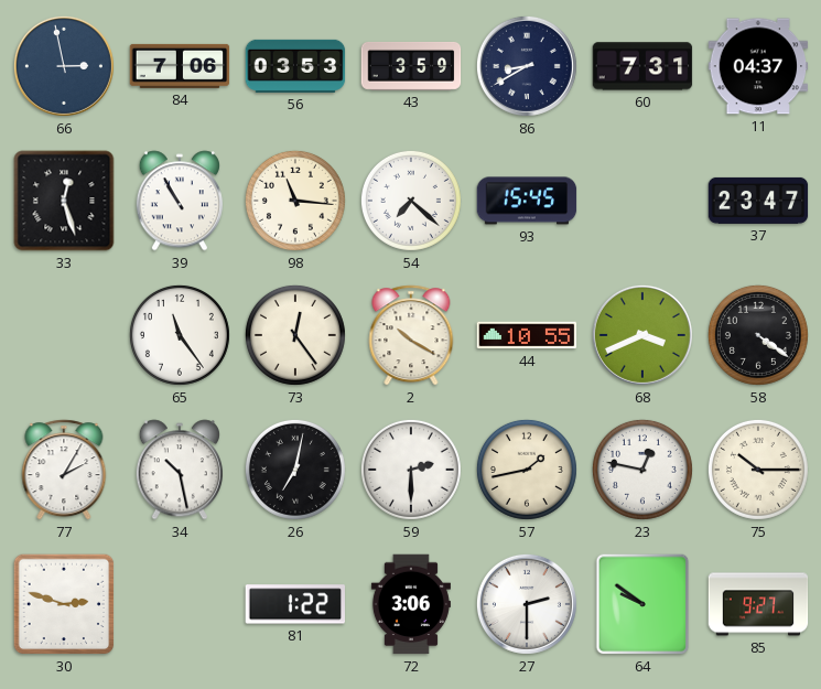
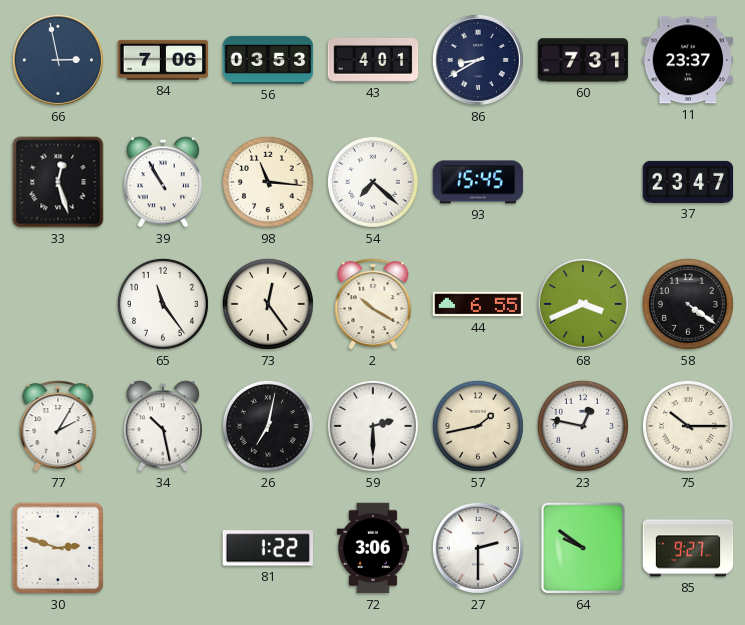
43: 3:59 -> 4:01
11: 04:37 -> 23:37
44: 10:55 -> 6:55
